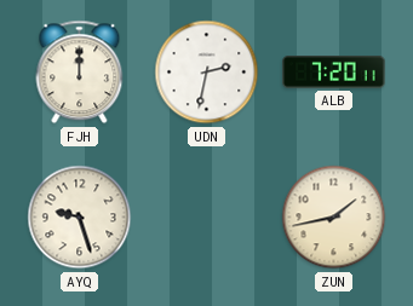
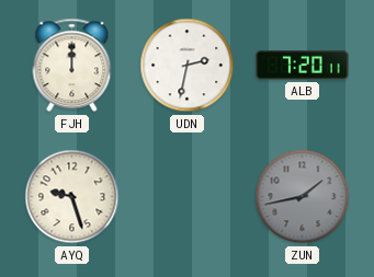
ZUN dial: cream -> grey
